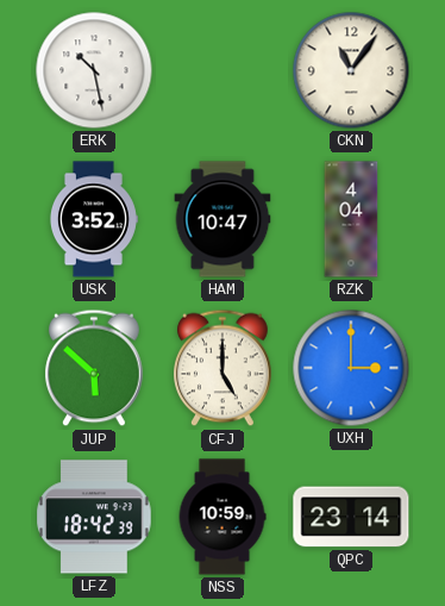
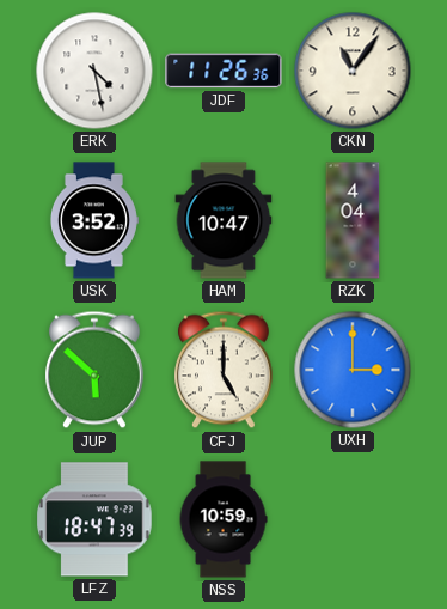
ERK: 10:28 -> 4:28
JDF: none -> 11:26
LFZ: 18:42 -> 18:47
QPC: 23:14 -> none
